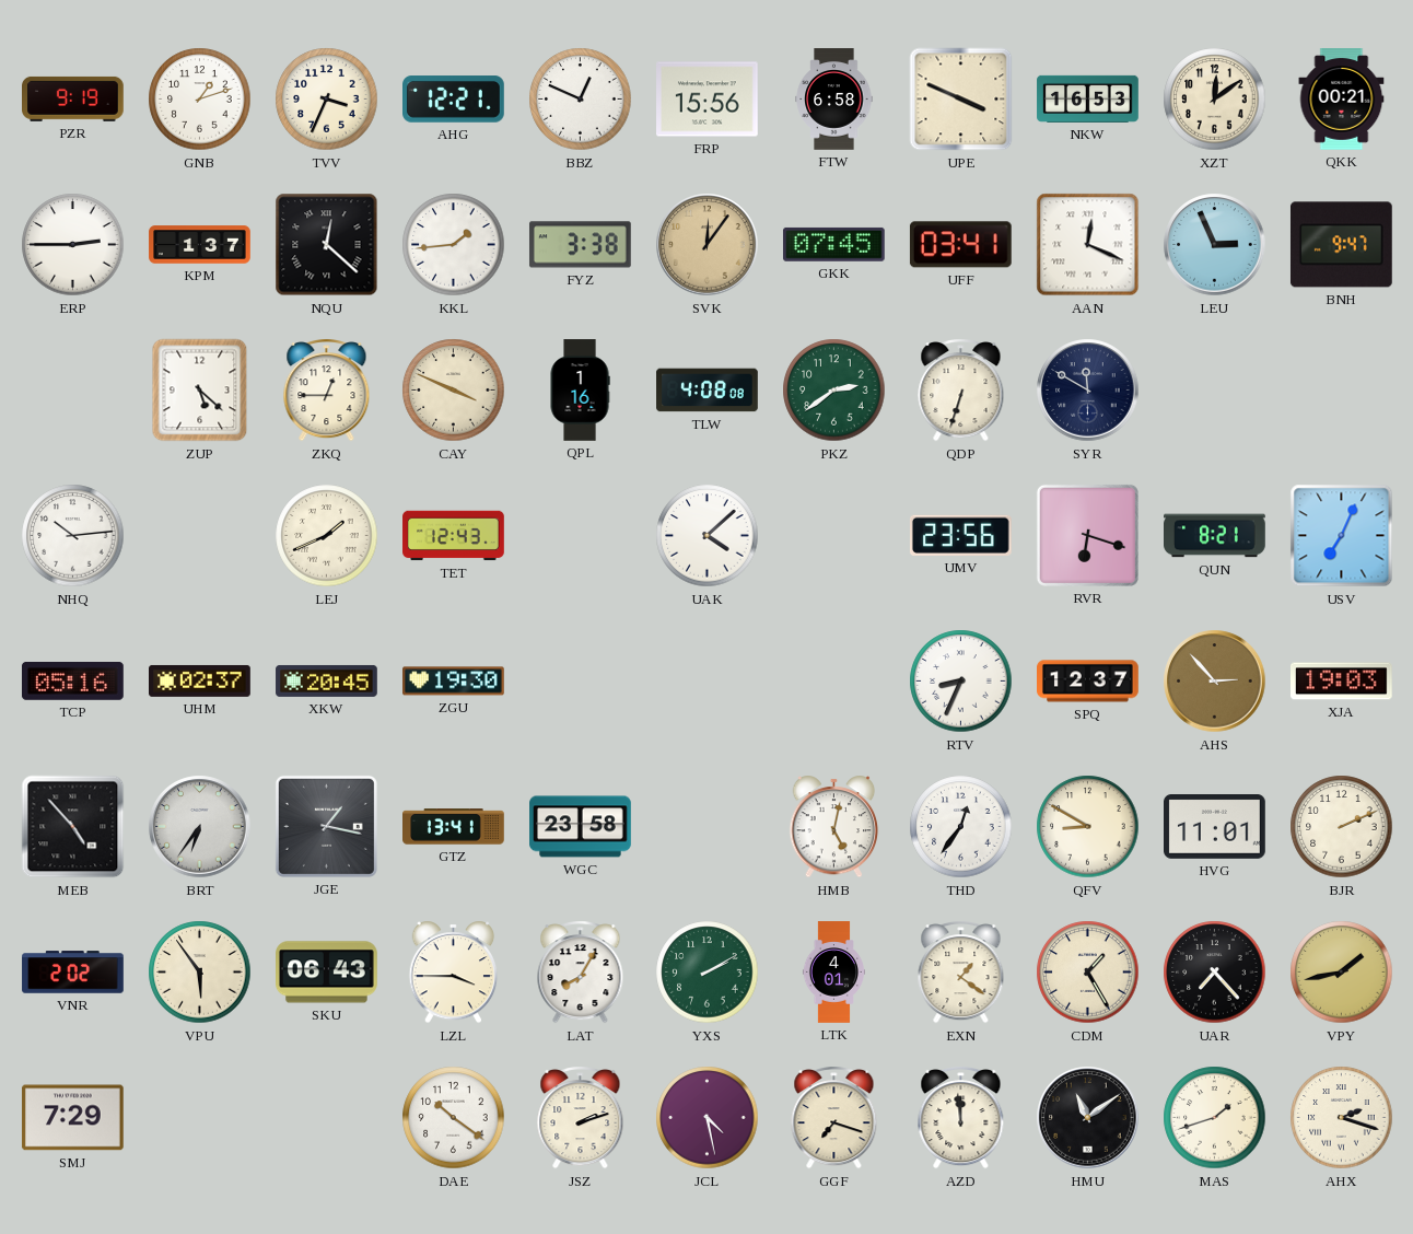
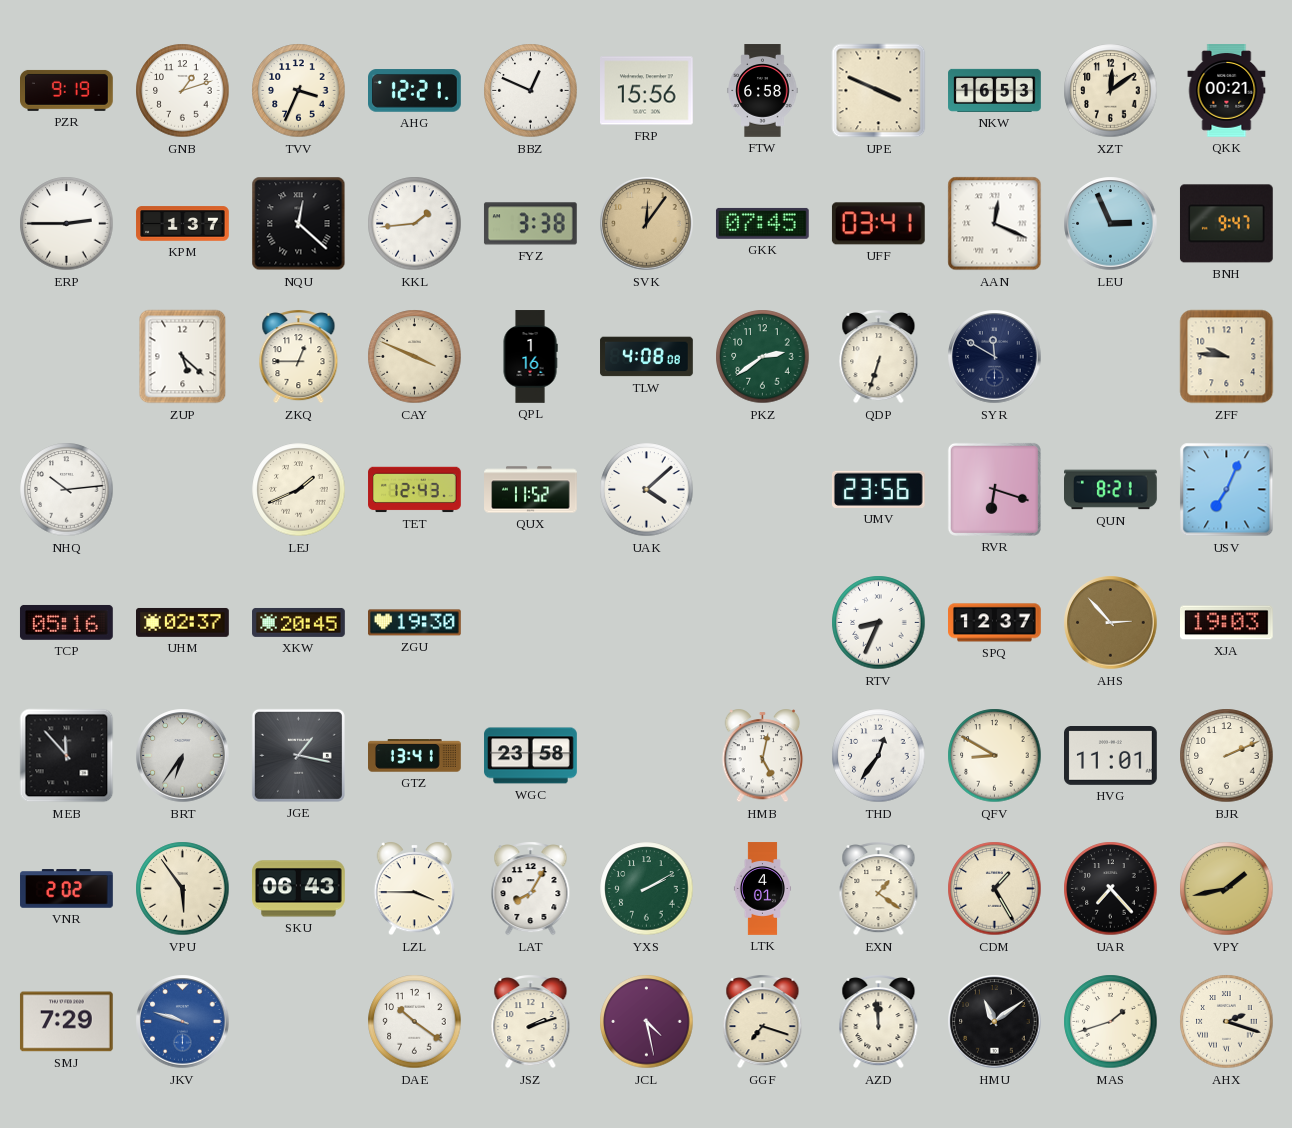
ZFF: none -> 9:46
QUX: none -> 11:52
MEB: 4:53 -> 11:53
JKV: none -> 9:48
